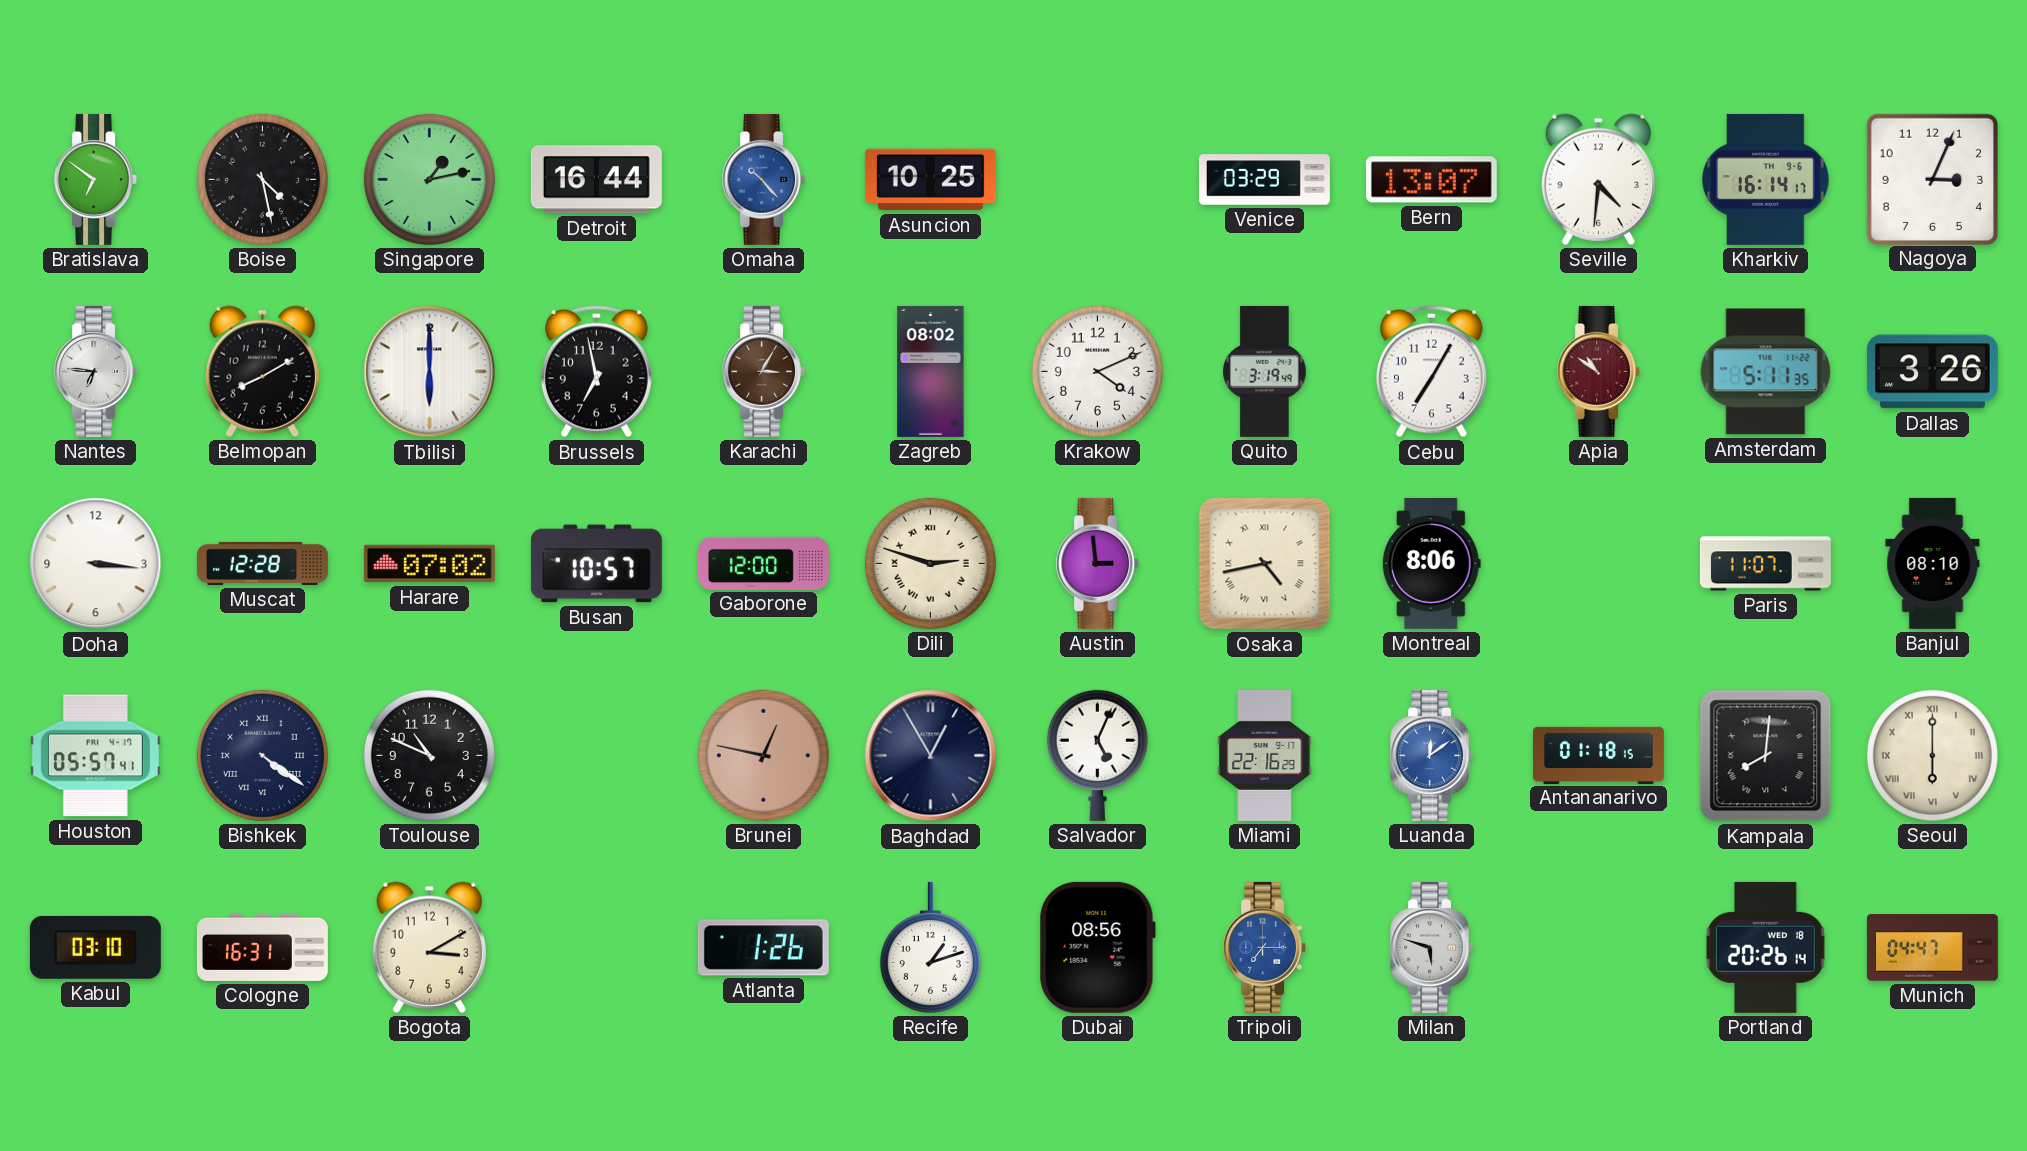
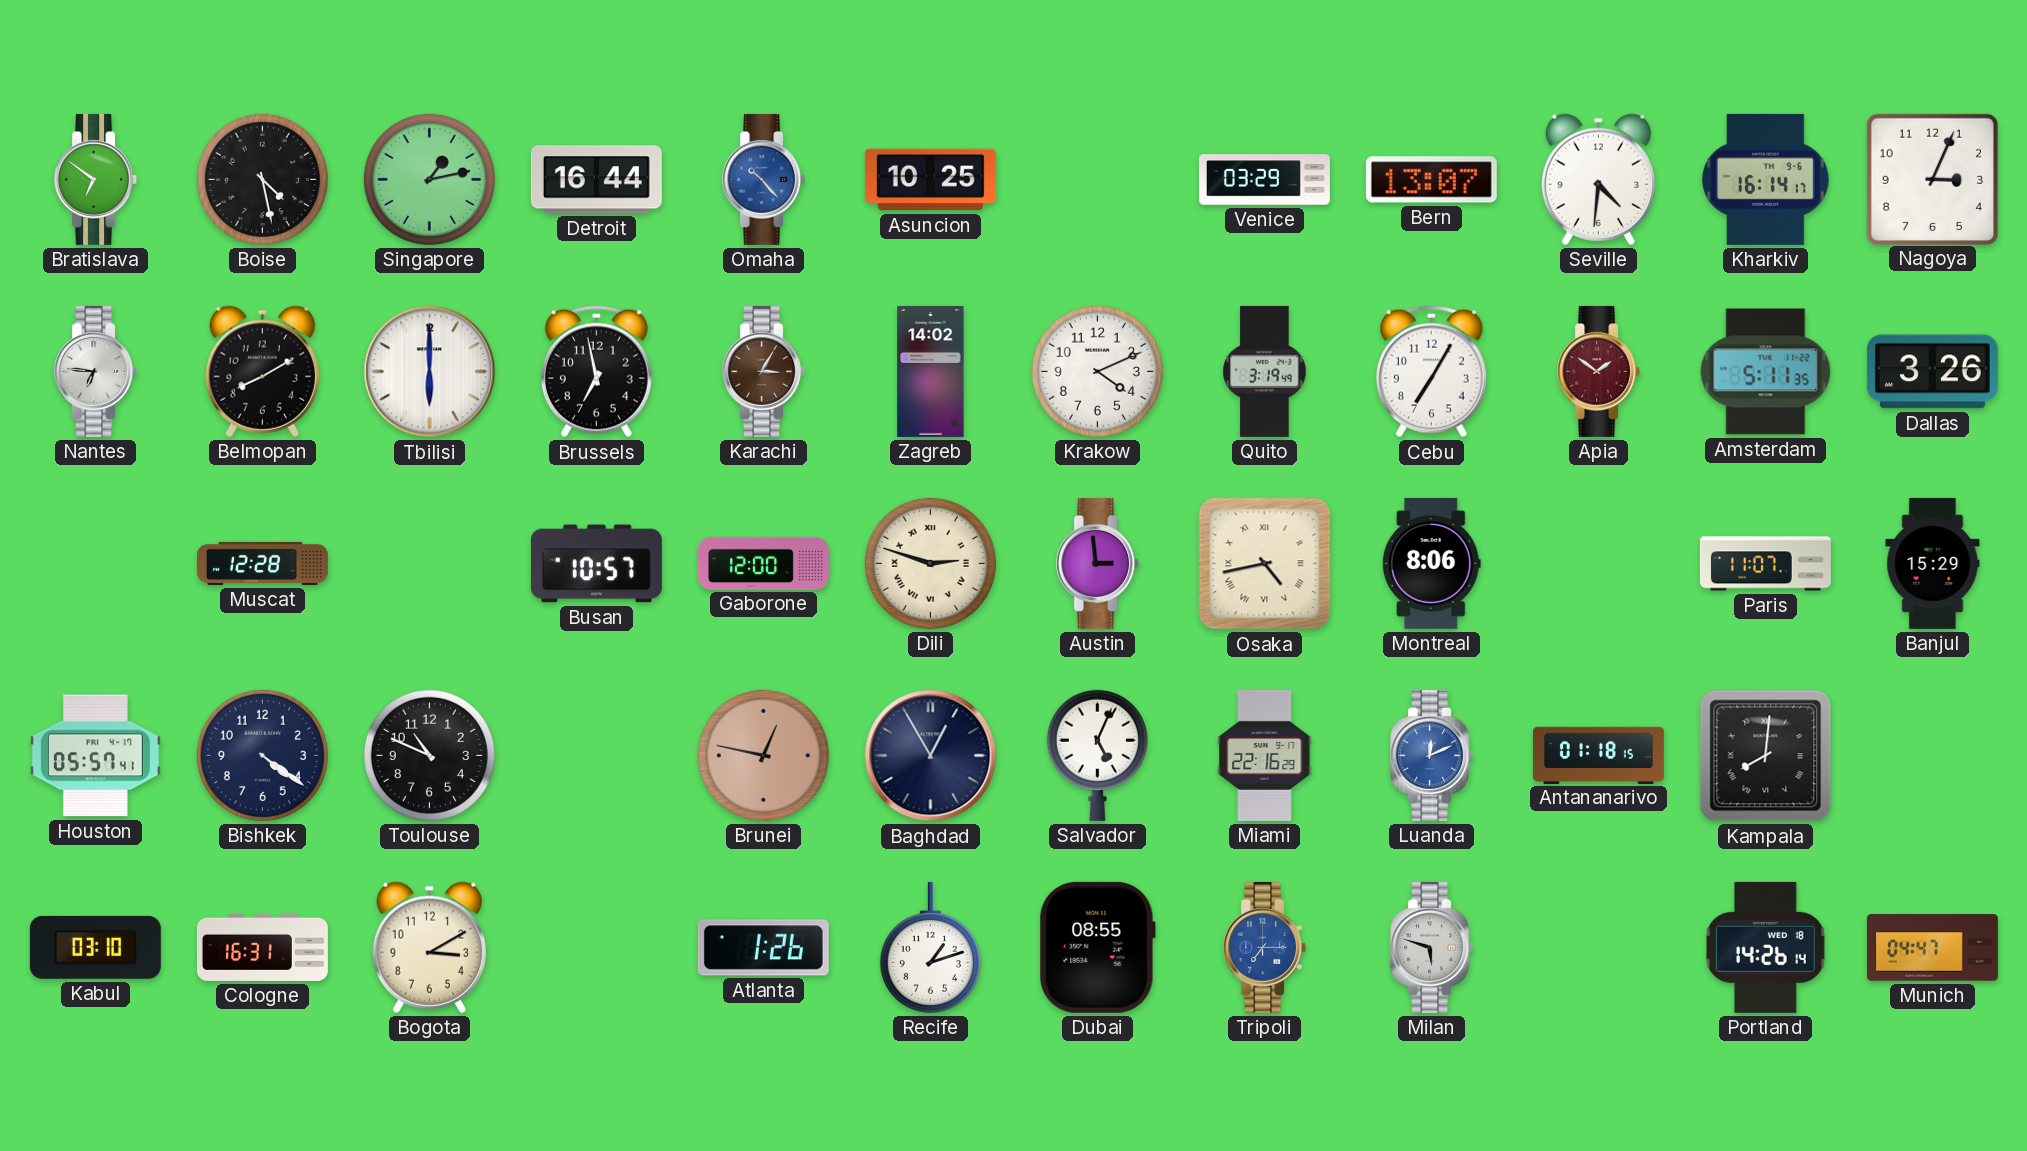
Zagreb: 08:02 -> 14:02
Apia: 10:51 -> 1:51
Doha: 3:16 -> none
Harare: 07:02 -> none
Banjul: 08:10 -> 15:29
Bishkek numerals: Roman -> Arabic
Luanda: 12:09 -> 12:11
Seoul: 6:00 -> none
Dubai: 08:56 -> 08:55
Portland: 20:26 -> 14:26
